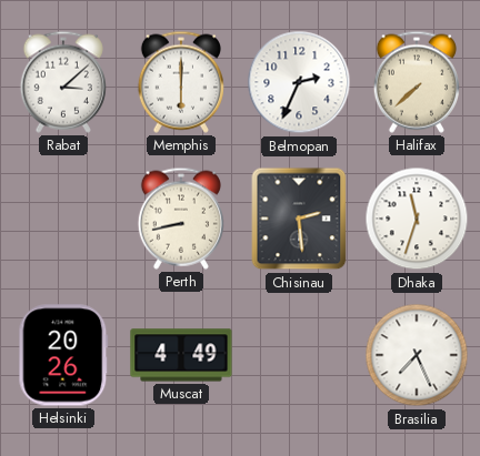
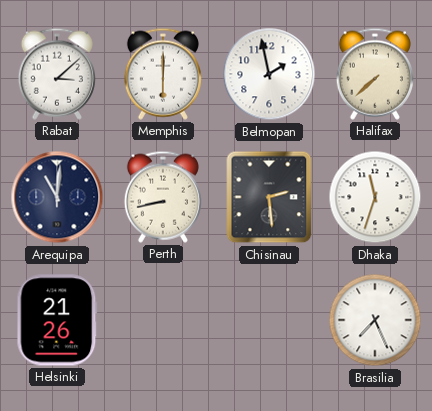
Belmopan: 2:34 -> 1:58
Arequipa: none -> 11:01
Helsinki: 20:26 -> 21:26
Muscat: 4:49 -> none
